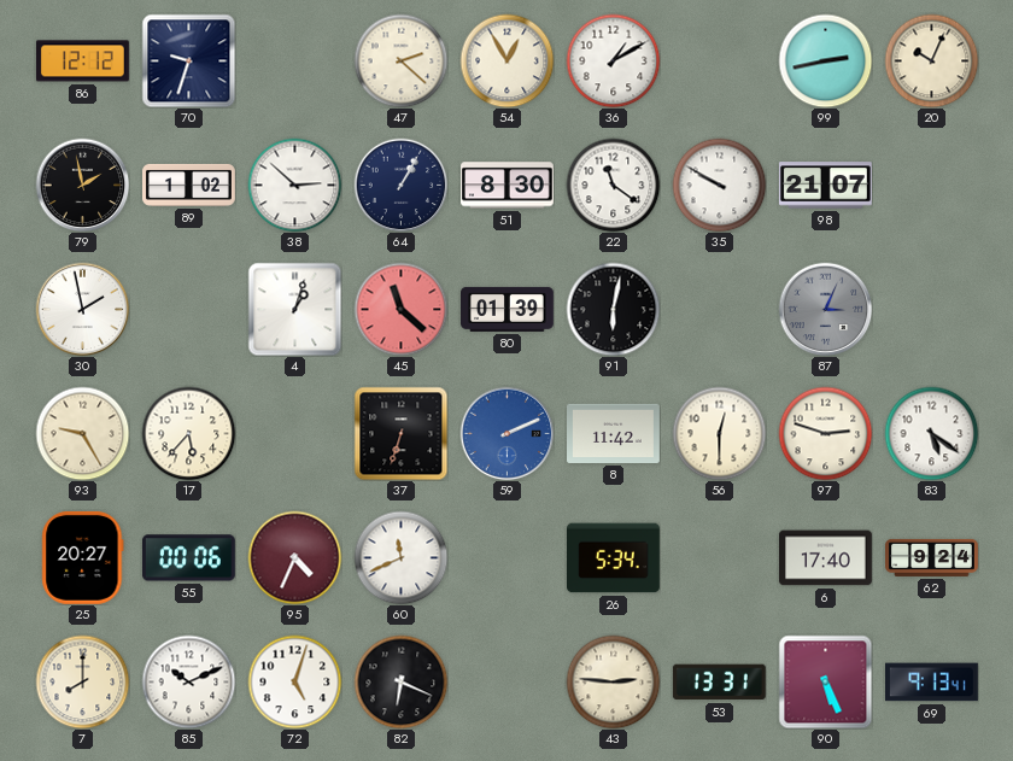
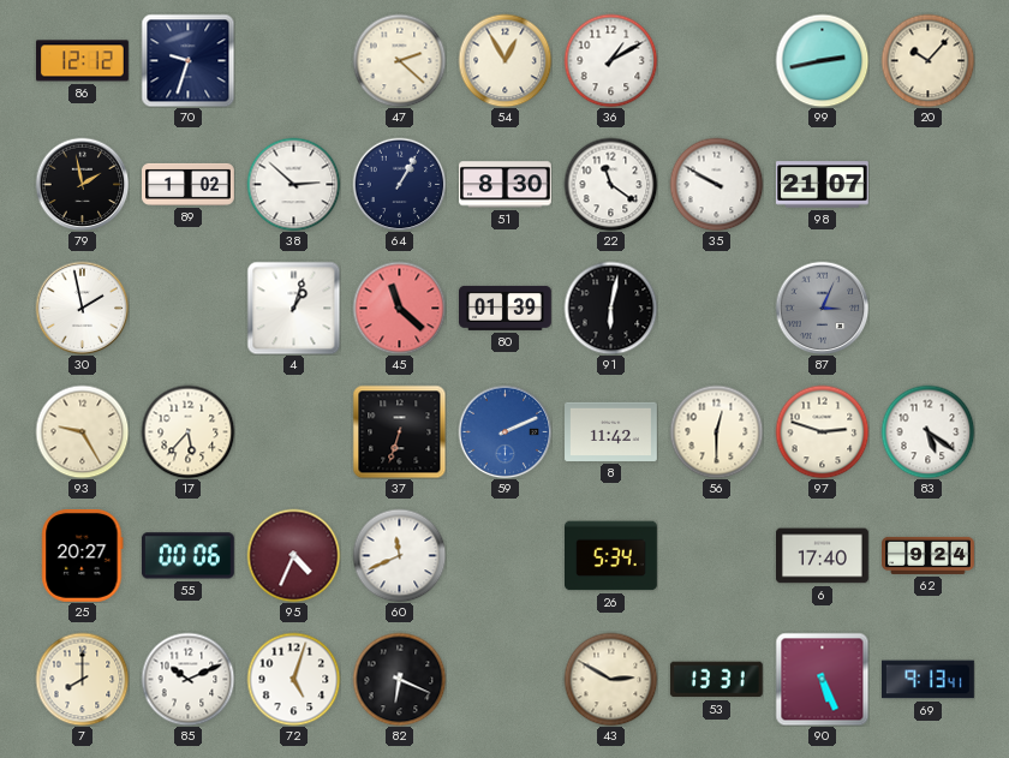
20: 10:04 -> 10:07
43: 2:46 -> 2:50
